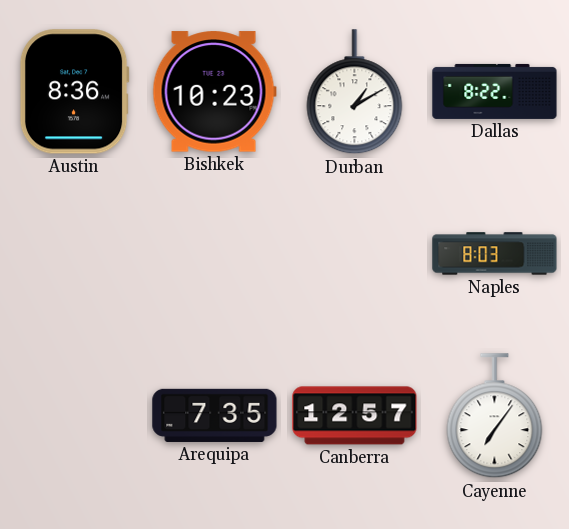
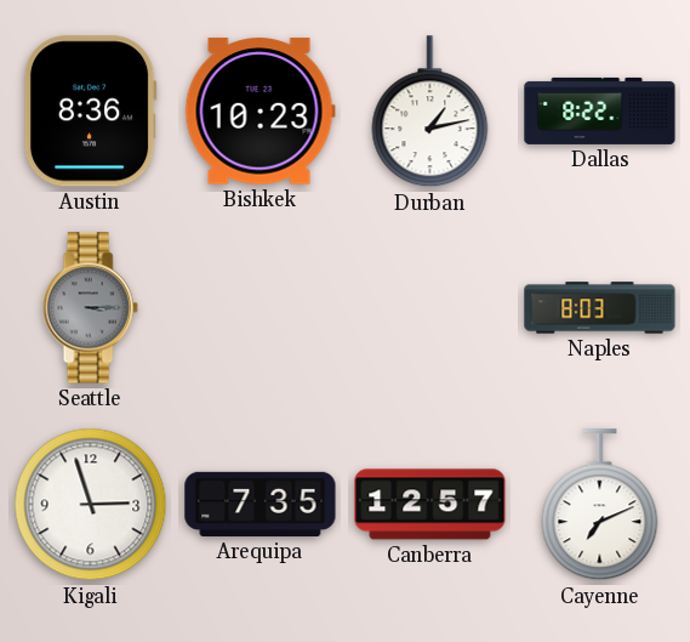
Durban: 1:10 -> 1:13
Seattle: none -> 3:15
Kigali: none -> 2:57
Cayenne: 7:06 -> 7:11
